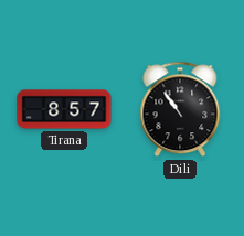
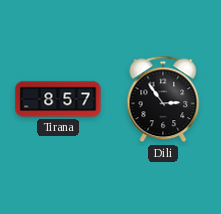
Dili: 10:54 -> 2:54
